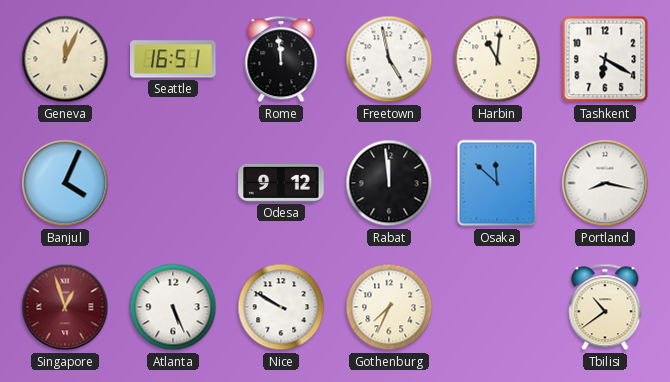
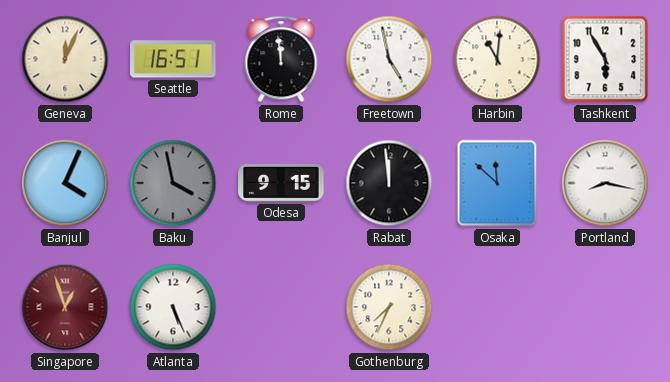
Tashkent: 6:20 -> 5:55
Baku: none -> 3:58
Odesa: 9:12 -> 9:15
Nice: 9:50 -> none
Tbilisi: 10:39 -> none
